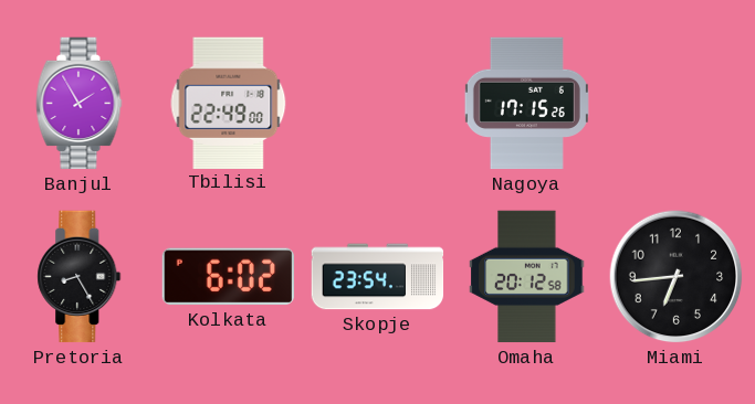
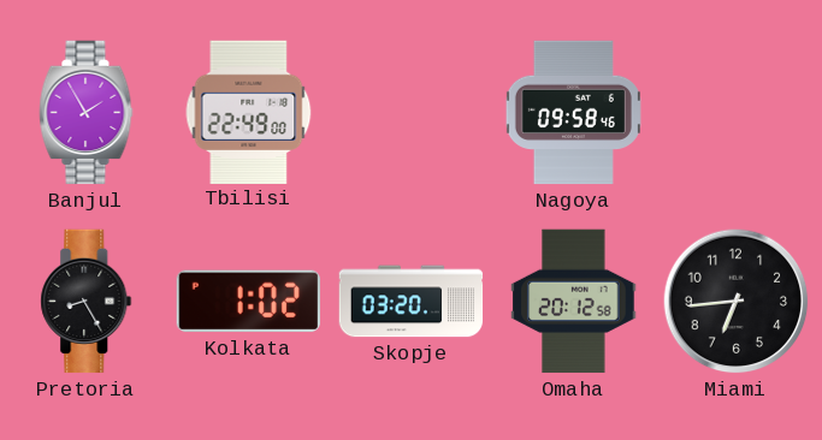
Nagoya: 17:15 -> 09:58
Kolkata: 6:02 -> 1:02
Skopje: 23:54 -> 03:20
